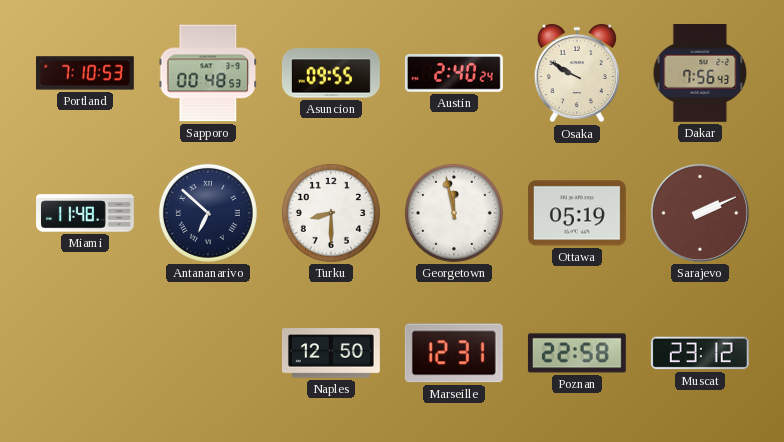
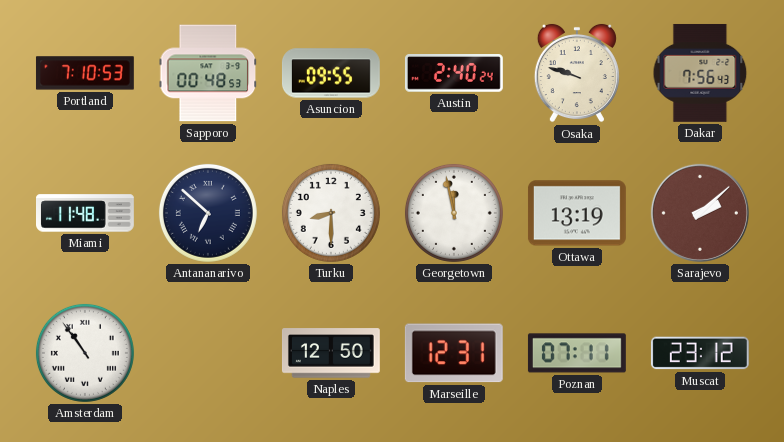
Osaka: 9:50 -> 9:48
Ottawa: 05:19 -> 13:19
Sarajevo: 2:11 -> 2:08
Amsterdam: none -> 10:54
Poznan: 22:58 -> 07:11
